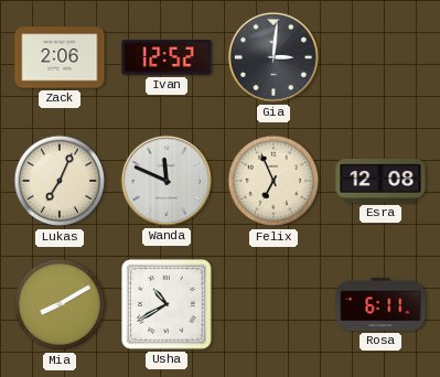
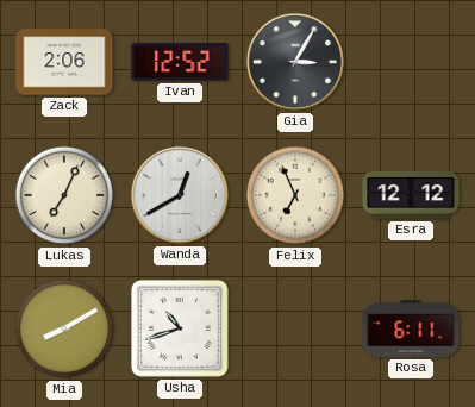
Gia: 3:01 -> 3:05
Wanda: 11:49 -> 12:40
Esra: 12:08 -> 12:12
Usha: 10:40 -> 10:42
